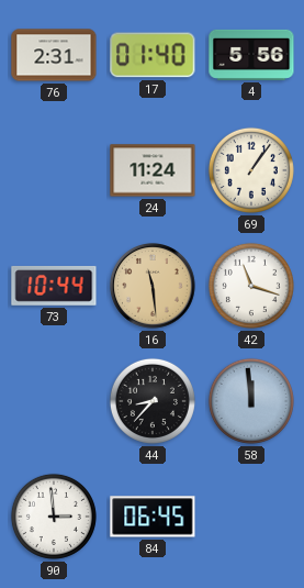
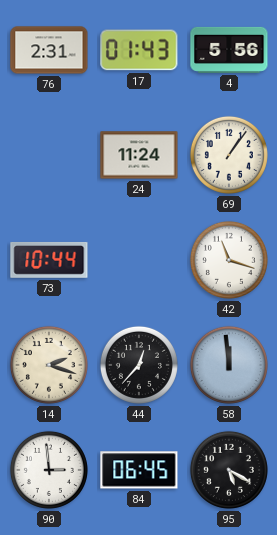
17: 01:40 -> 01:43
16: 11:29 -> none
14: none -> 2:18
44: 8:37 -> 12:37
95: none -> 5:20
